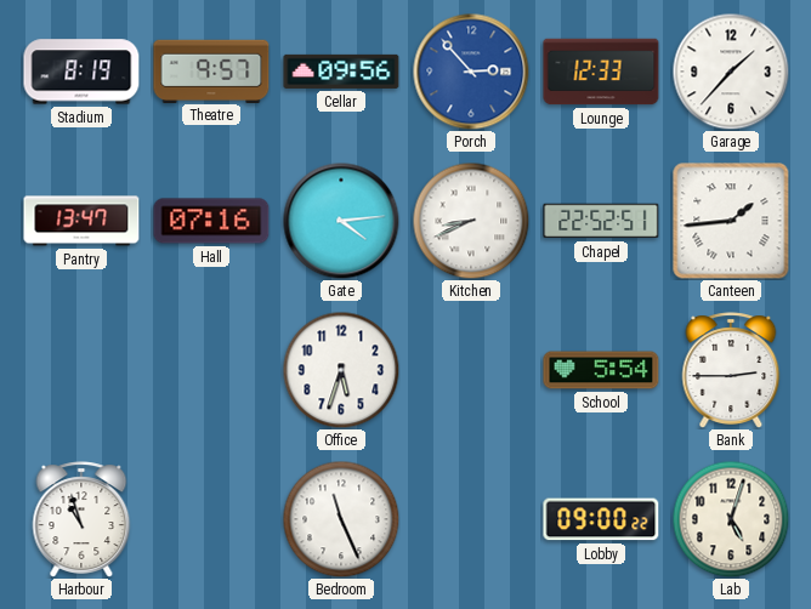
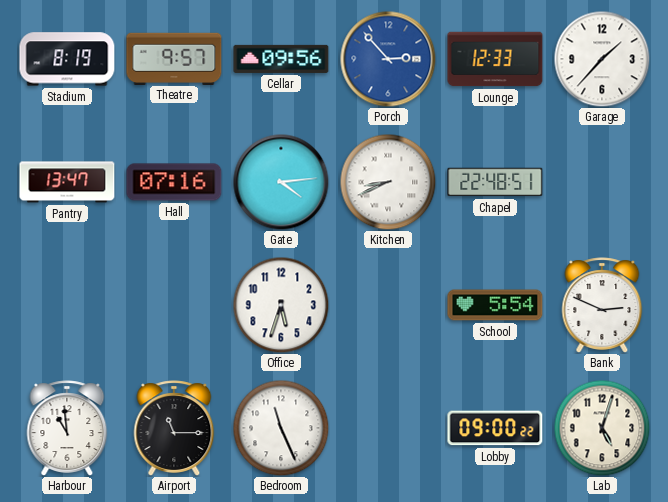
Chapel: 22:52 -> 22:48
Canteen: 1:44 -> none
Bank: 2:45 -> 2:49
Harbour: 10:57 -> 10:59
Airport: none -> 11:15
